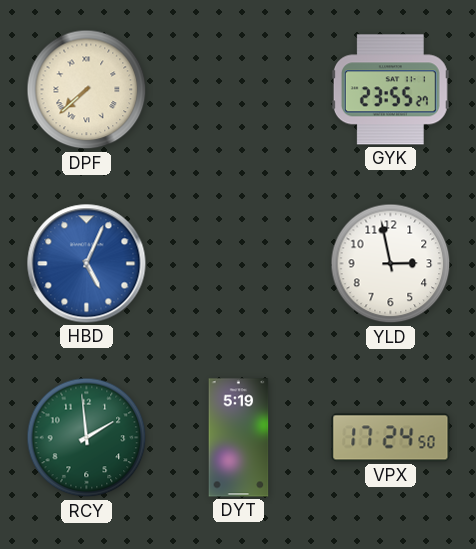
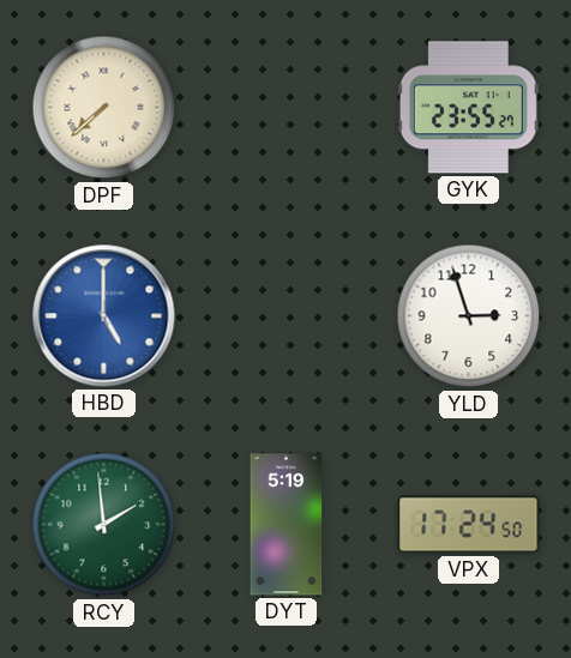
HBD: 5:04 -> 5:00
YLD: 2:58 -> 2:57
